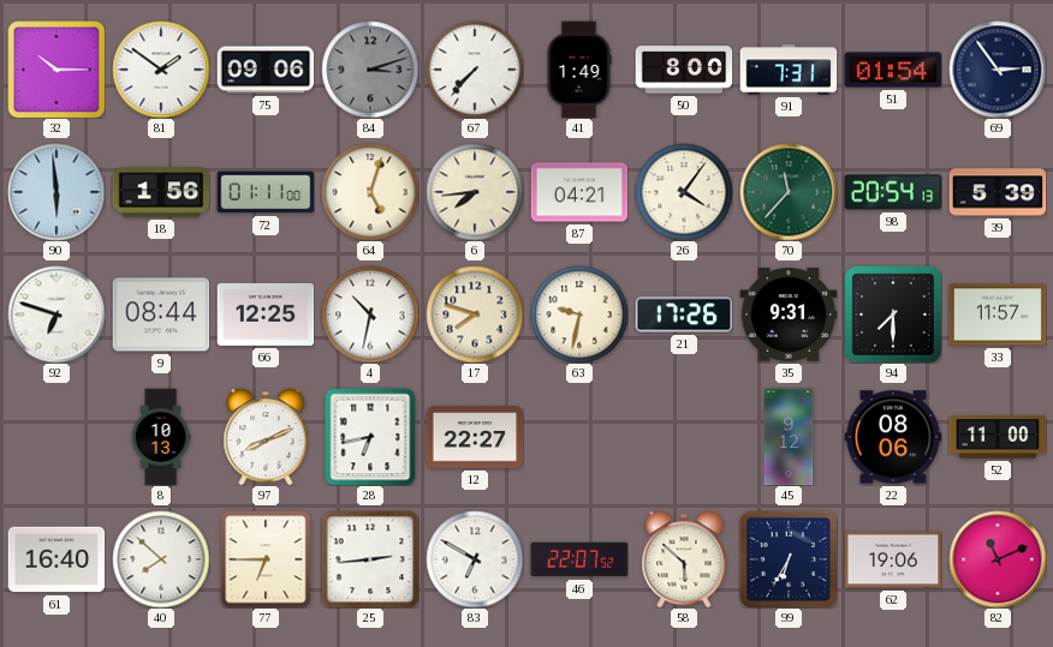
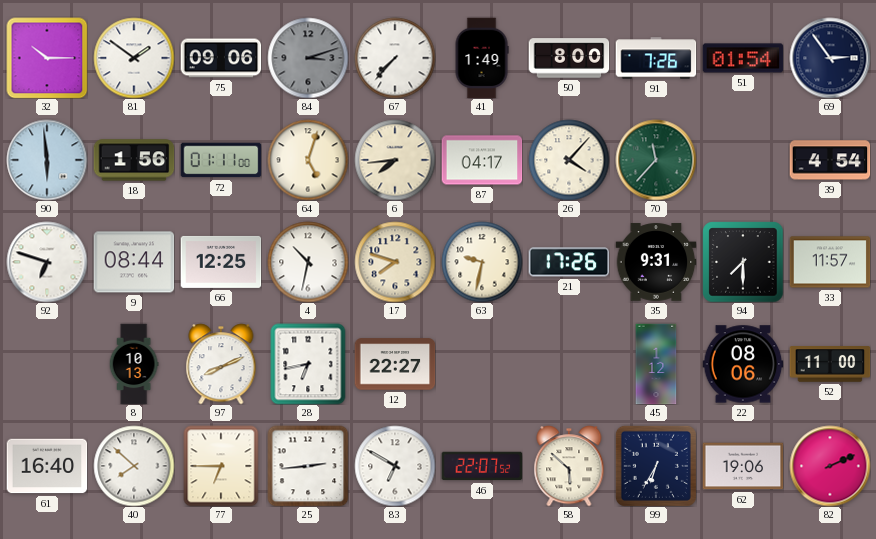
91: 7:31 -> 7:26
87: 04:21 -> 04:17
26: 4:06 -> 4:07
98: 20:54 -> none
39: 5:39 -> 4:54
45: 9:12 -> 1:12
82: 11:11 -> 2:11
